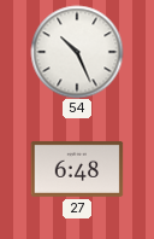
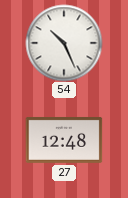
27: 6:48 -> 12:48
